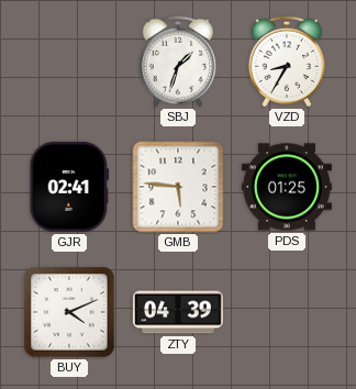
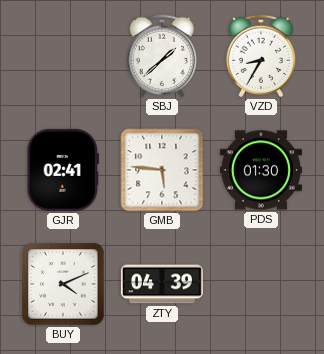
SBJ: 1:33 -> 1:38
PDS: 01:25 -> 01:30
